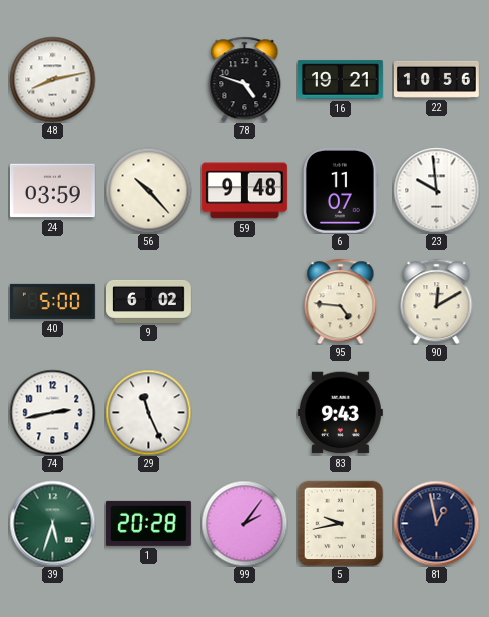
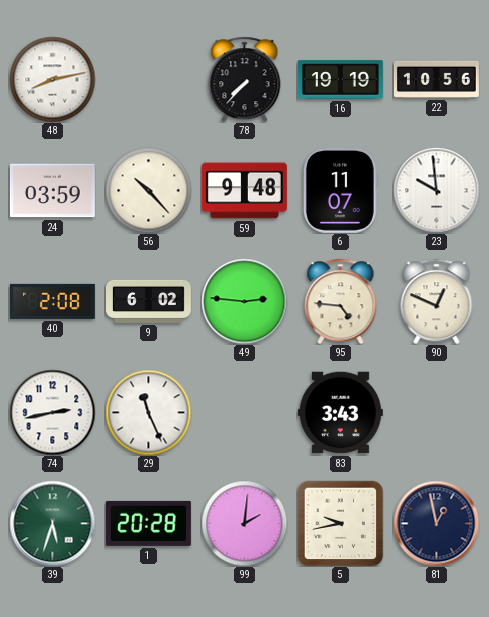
78: 4:48 -> 7:37
16: 19:21 -> 19:19
40: 5:00 -> 2:08
49: none -> 2:46
90: 12:10 -> 12:49
83: 9:43 -> 3:43
99: 2:06 -> 2:01
